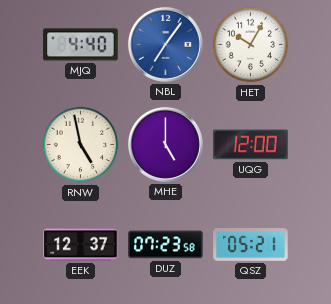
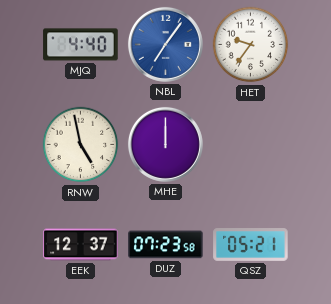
HET: 10:05 -> 9:36
MHE: 5:00 -> 12:00
UQG: 12:00 -> none
